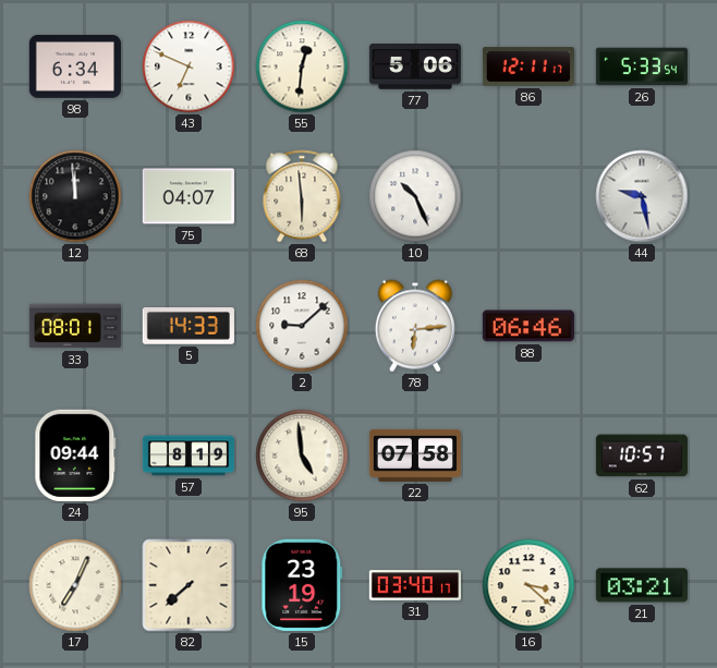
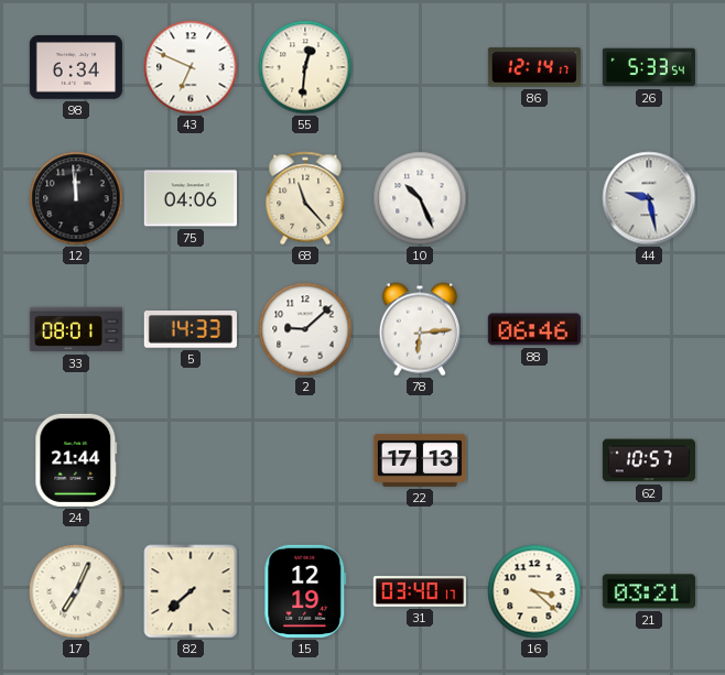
77: 5:06 -> none
86: 12:11 -> 12:14
75: 04:07 -> 04:06
68: 5:59 -> 11:23
24: 09:44 -> 21:44
57: 8:19 -> none
95: 4:59 -> none
22: 07:58 -> 17:13
15: 23:19 -> 12:19
